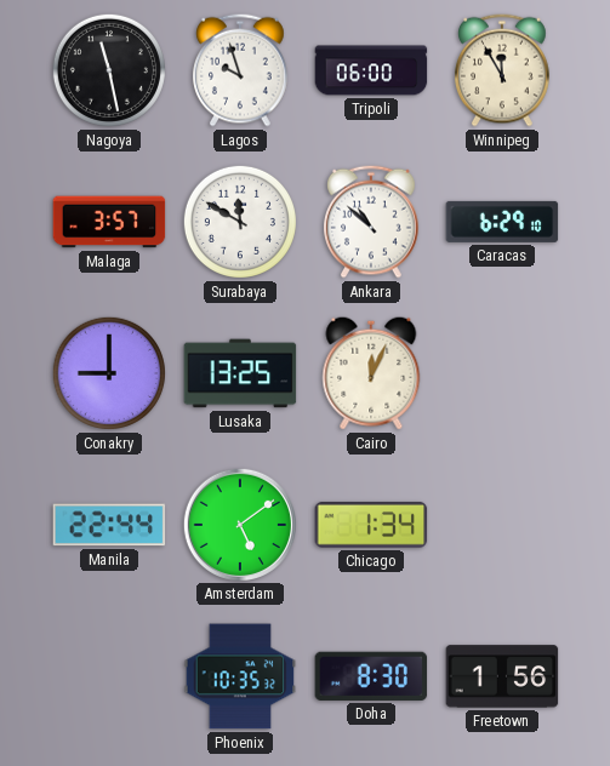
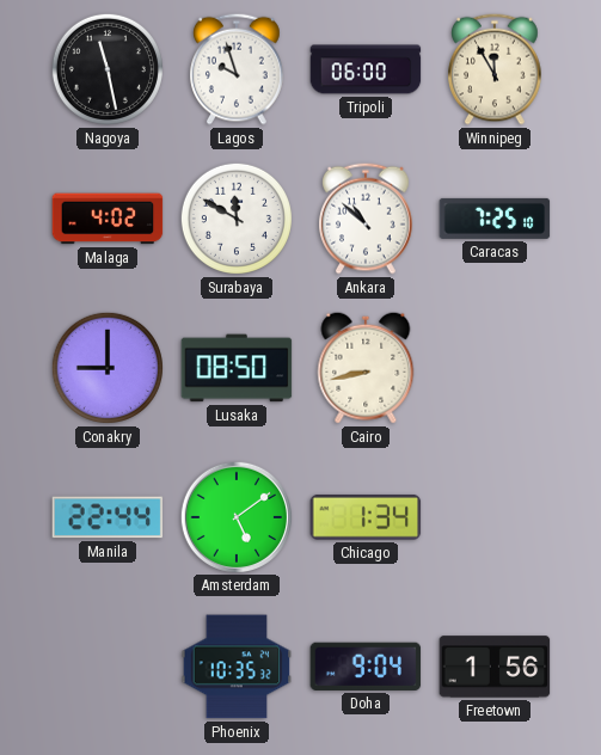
Malaga: 3:57 -> 4:02
Caracas: 6:29 -> 7:25
Lusaka: 13:25 -> 08:50
Cairo: 12:04 -> 8:43
Doha: 8:30 -> 9:04
